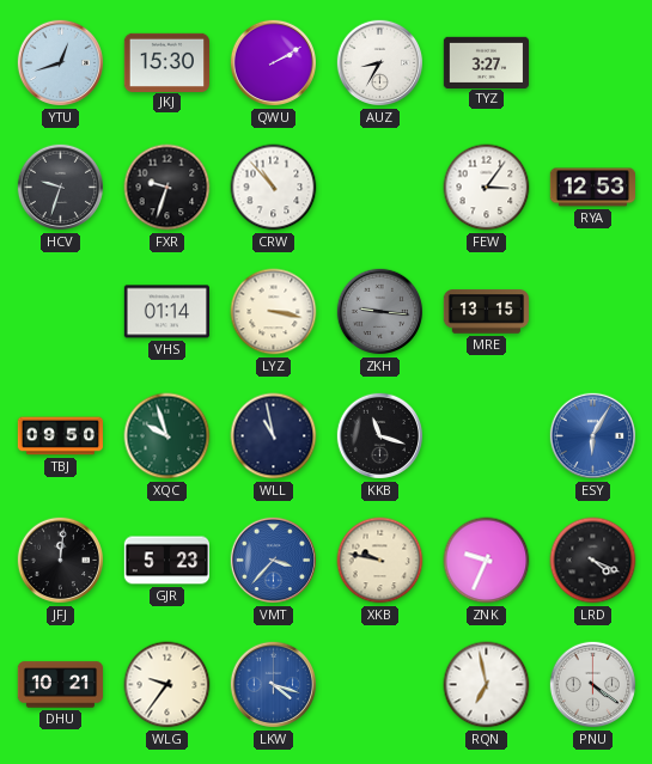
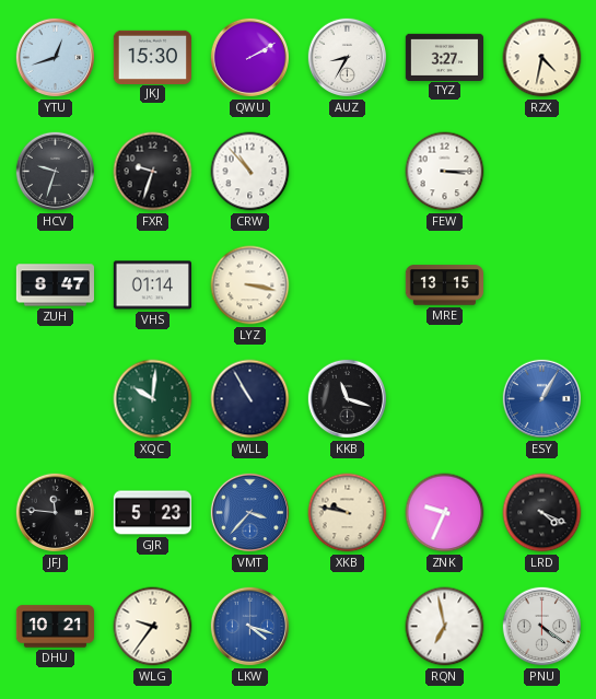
RZX: none -> 4:32
FEW: 3:06 -> 3:15
RYA: 12:53 -> none
ZUH: none -> 8:47
ZKH: 9:16 -> none
TBJ: 09:50 -> none
XQC: 9:57 -> 10:01
WLL: 10:58 -> 10:55
ESY: 6:05 -> 1:05
JFJ: 12:01 -> 11:46
